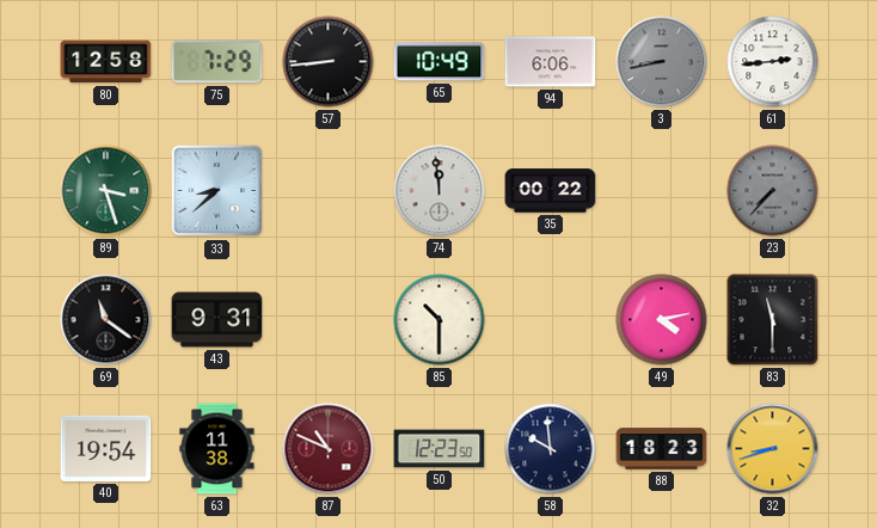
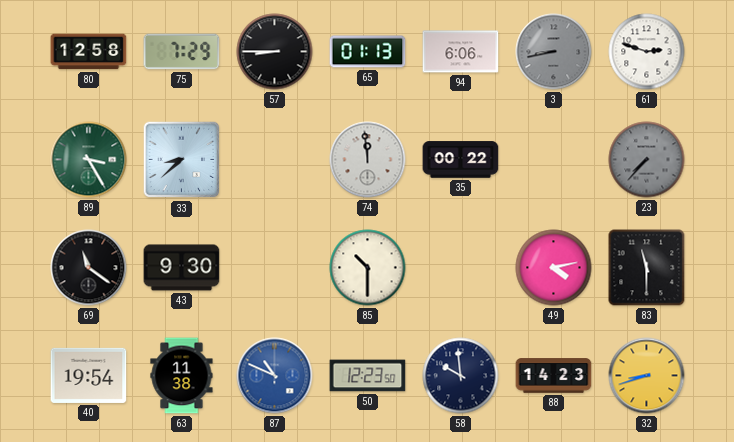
57: 8:44 -> 8:45
65: 10:49 -> 01:13
61: 2:44 -> 2:48
89: 3:27 -> 3:25
43: 9:31 -> 9:30
87 dial: burgundy -> blue
88: 18:23 -> 14:23
